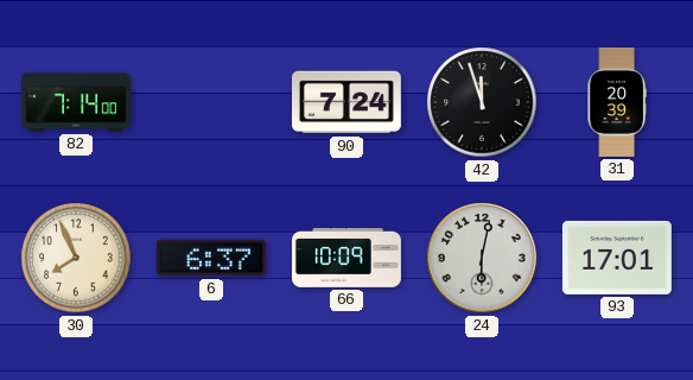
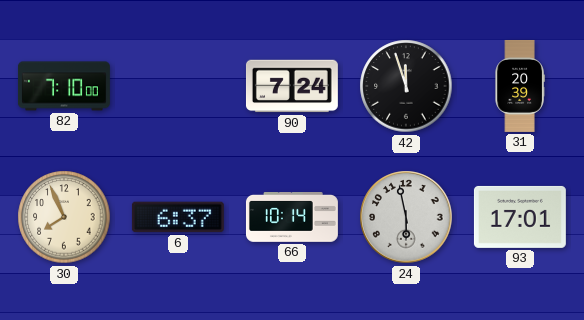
82: 7:14 -> 7:10
66: 10:09 -> 10:14
24: 6:02 -> 5:58
